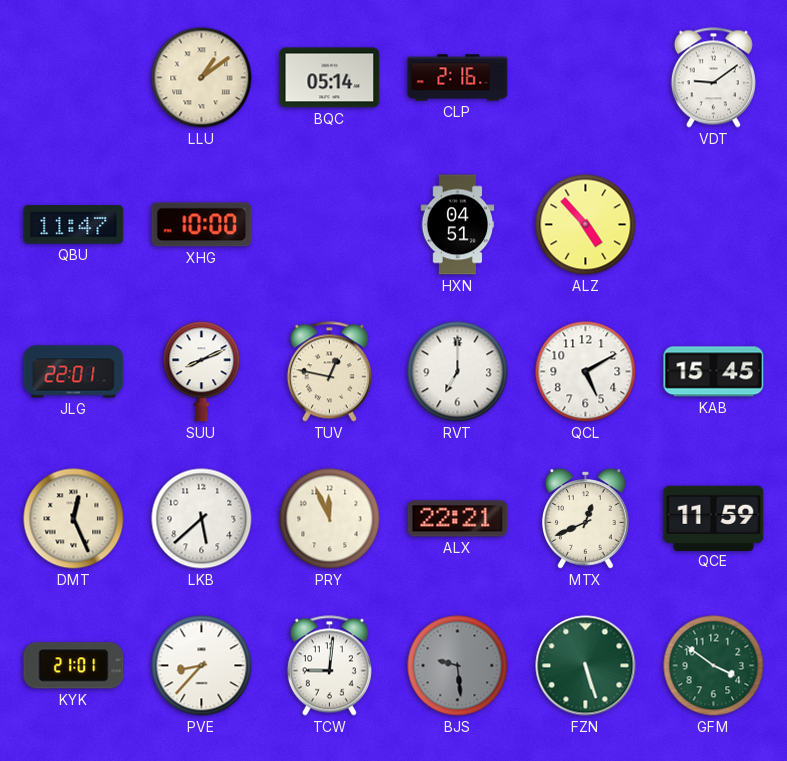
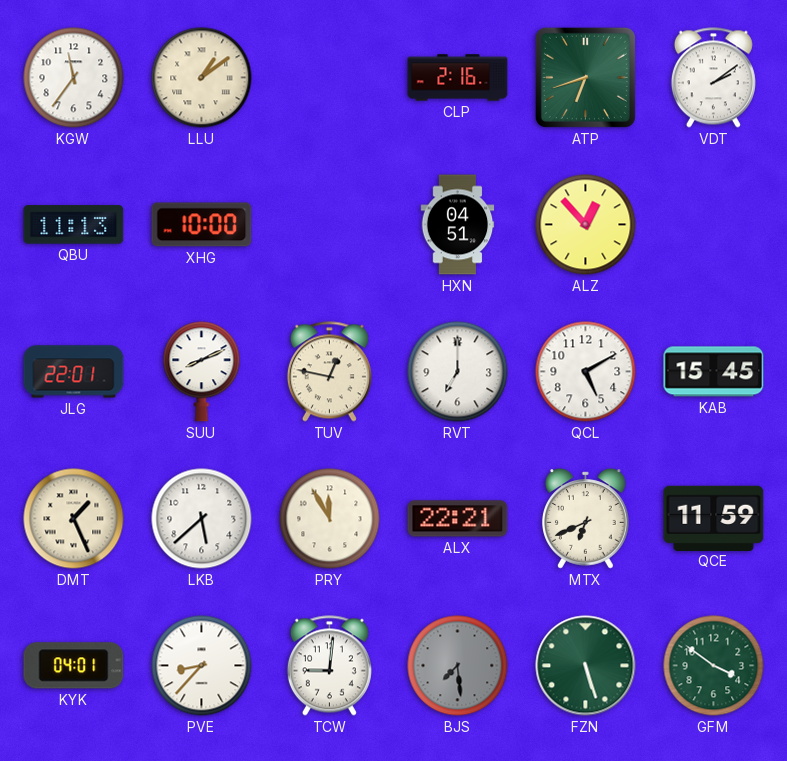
KGW: none -> 11:36
BQC: 05:14 -> none
ATP: none -> 6:42
VDT: 9:09 -> 2:09
QBU: 11:47 -> 11:13
ALZ: 4:53 -> 12:53
DMT: 12:26 -> 1:26
PRY: 11:56 -> 11:55
MTX: 12:41 -> 6:41
KYK: 21:01 -> 04:01
BJS: 9:29 -> 7:29
